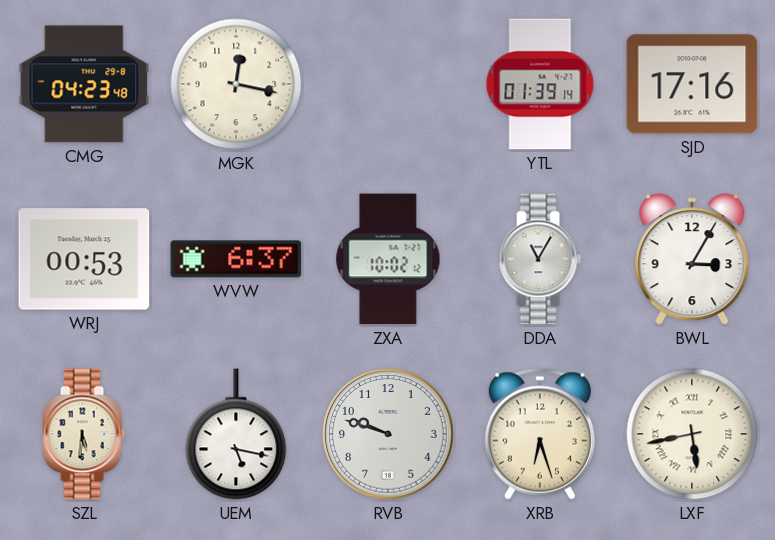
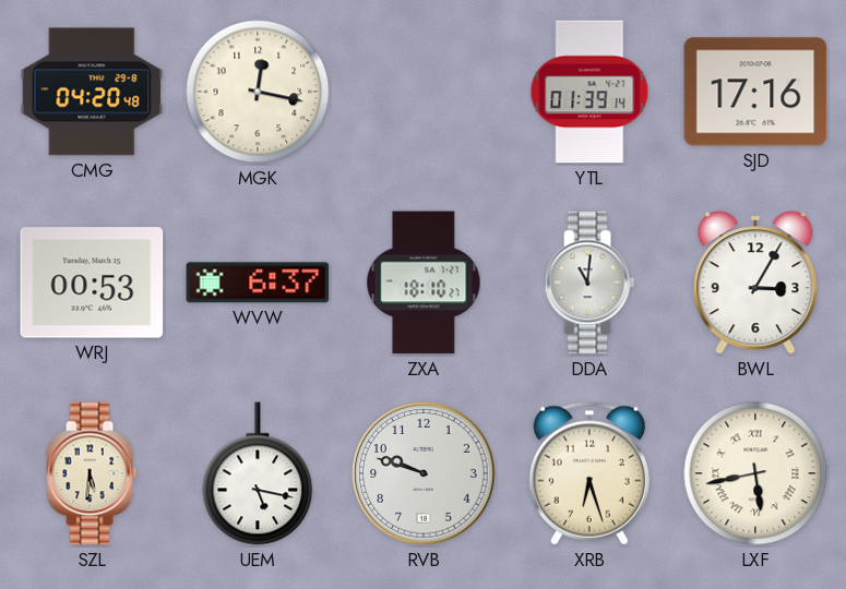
CMG: 04:23 -> 04:20
ZXA: 10:02 -> 18:10
DDA: 11:05 -> 11:01
